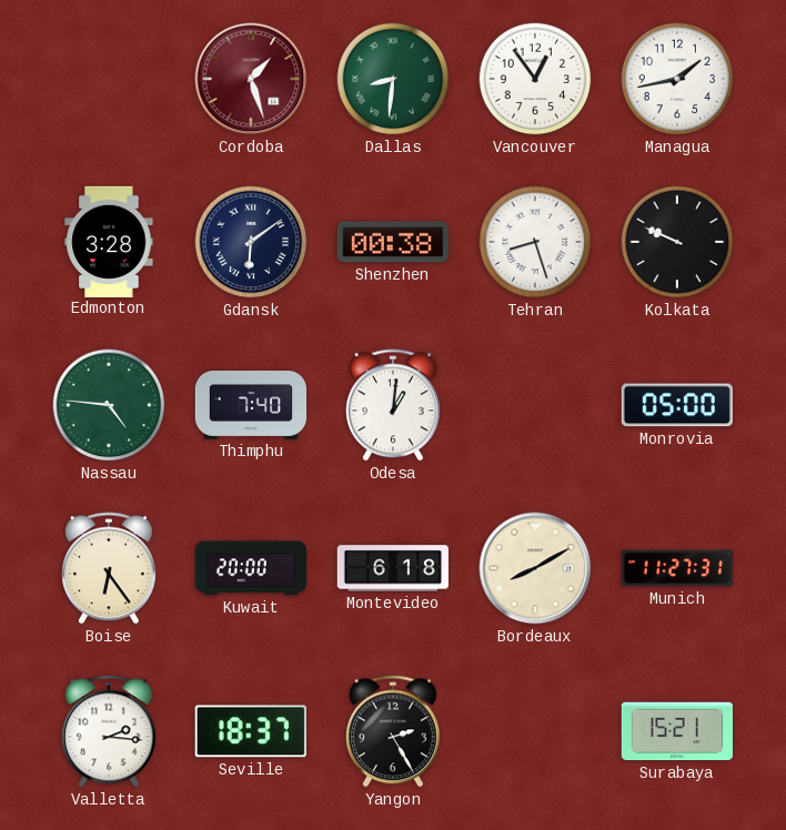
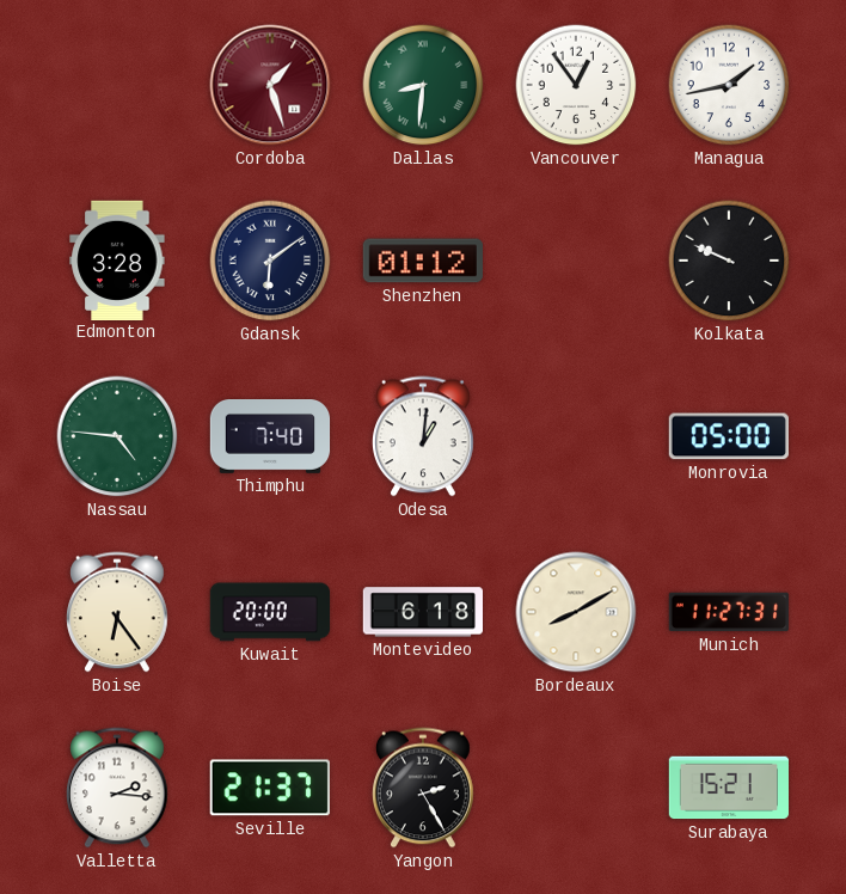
Shenzhen: 00:38 -> 01:12
Tehran: 8:27 -> none
Seville: 18:37 -> 21:37
